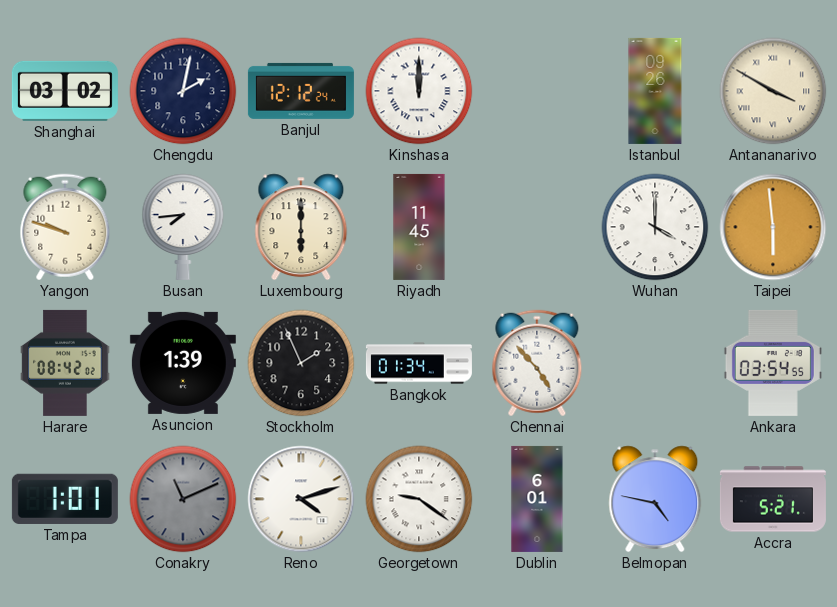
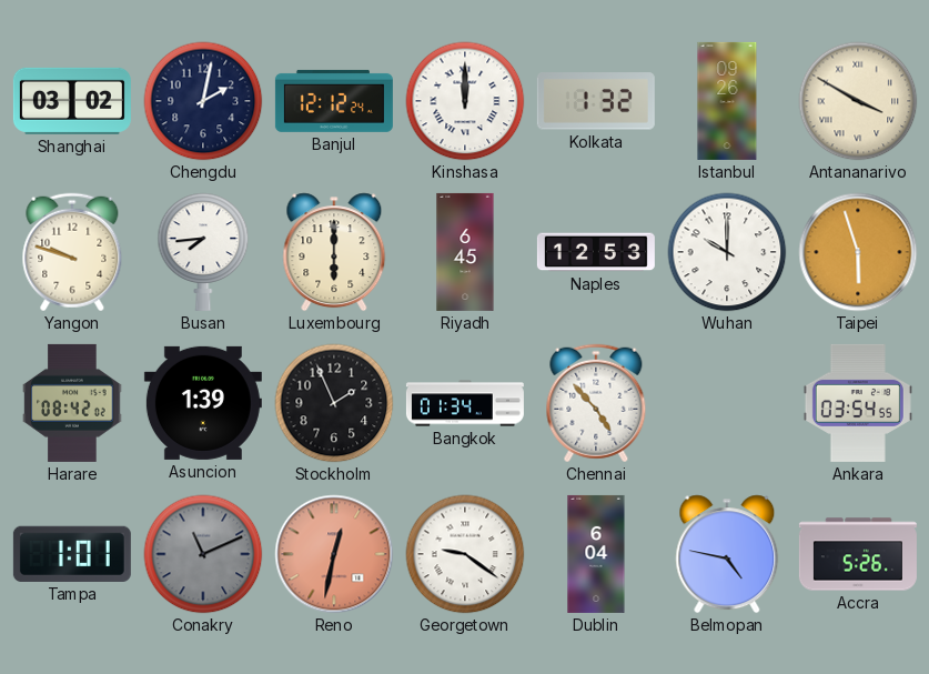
Kolkata: none -> 1:32
Riyadh: 11:45 -> 6:45
Naples: none -> 12:53
Wuhan: 4:00 -> 10:00
Taipei: 5:59 -> 5:57
Reno: 4:12 -> 12:32
Reno dial: white -> salmon
Dublin: 6:01 -> 6:04
Accra: 5:21 -> 5:26
